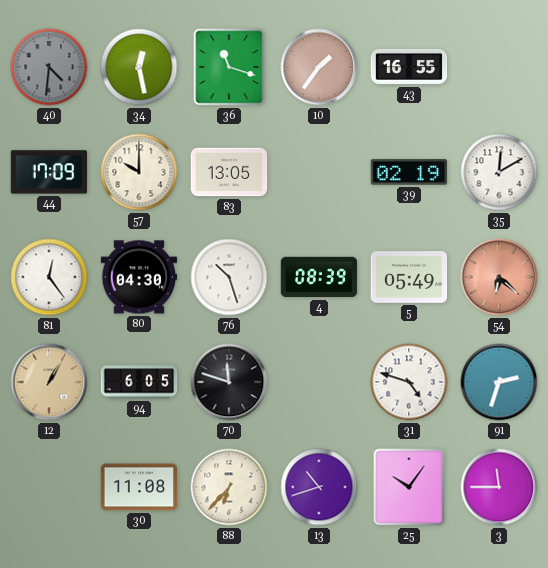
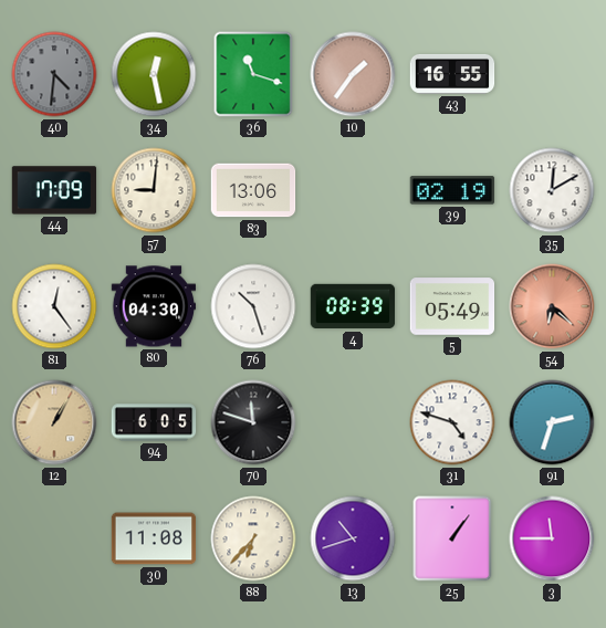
57: 10:00 -> 9:01
83: 13:05 -> 13:06
25: 10:06 -> 1:06
